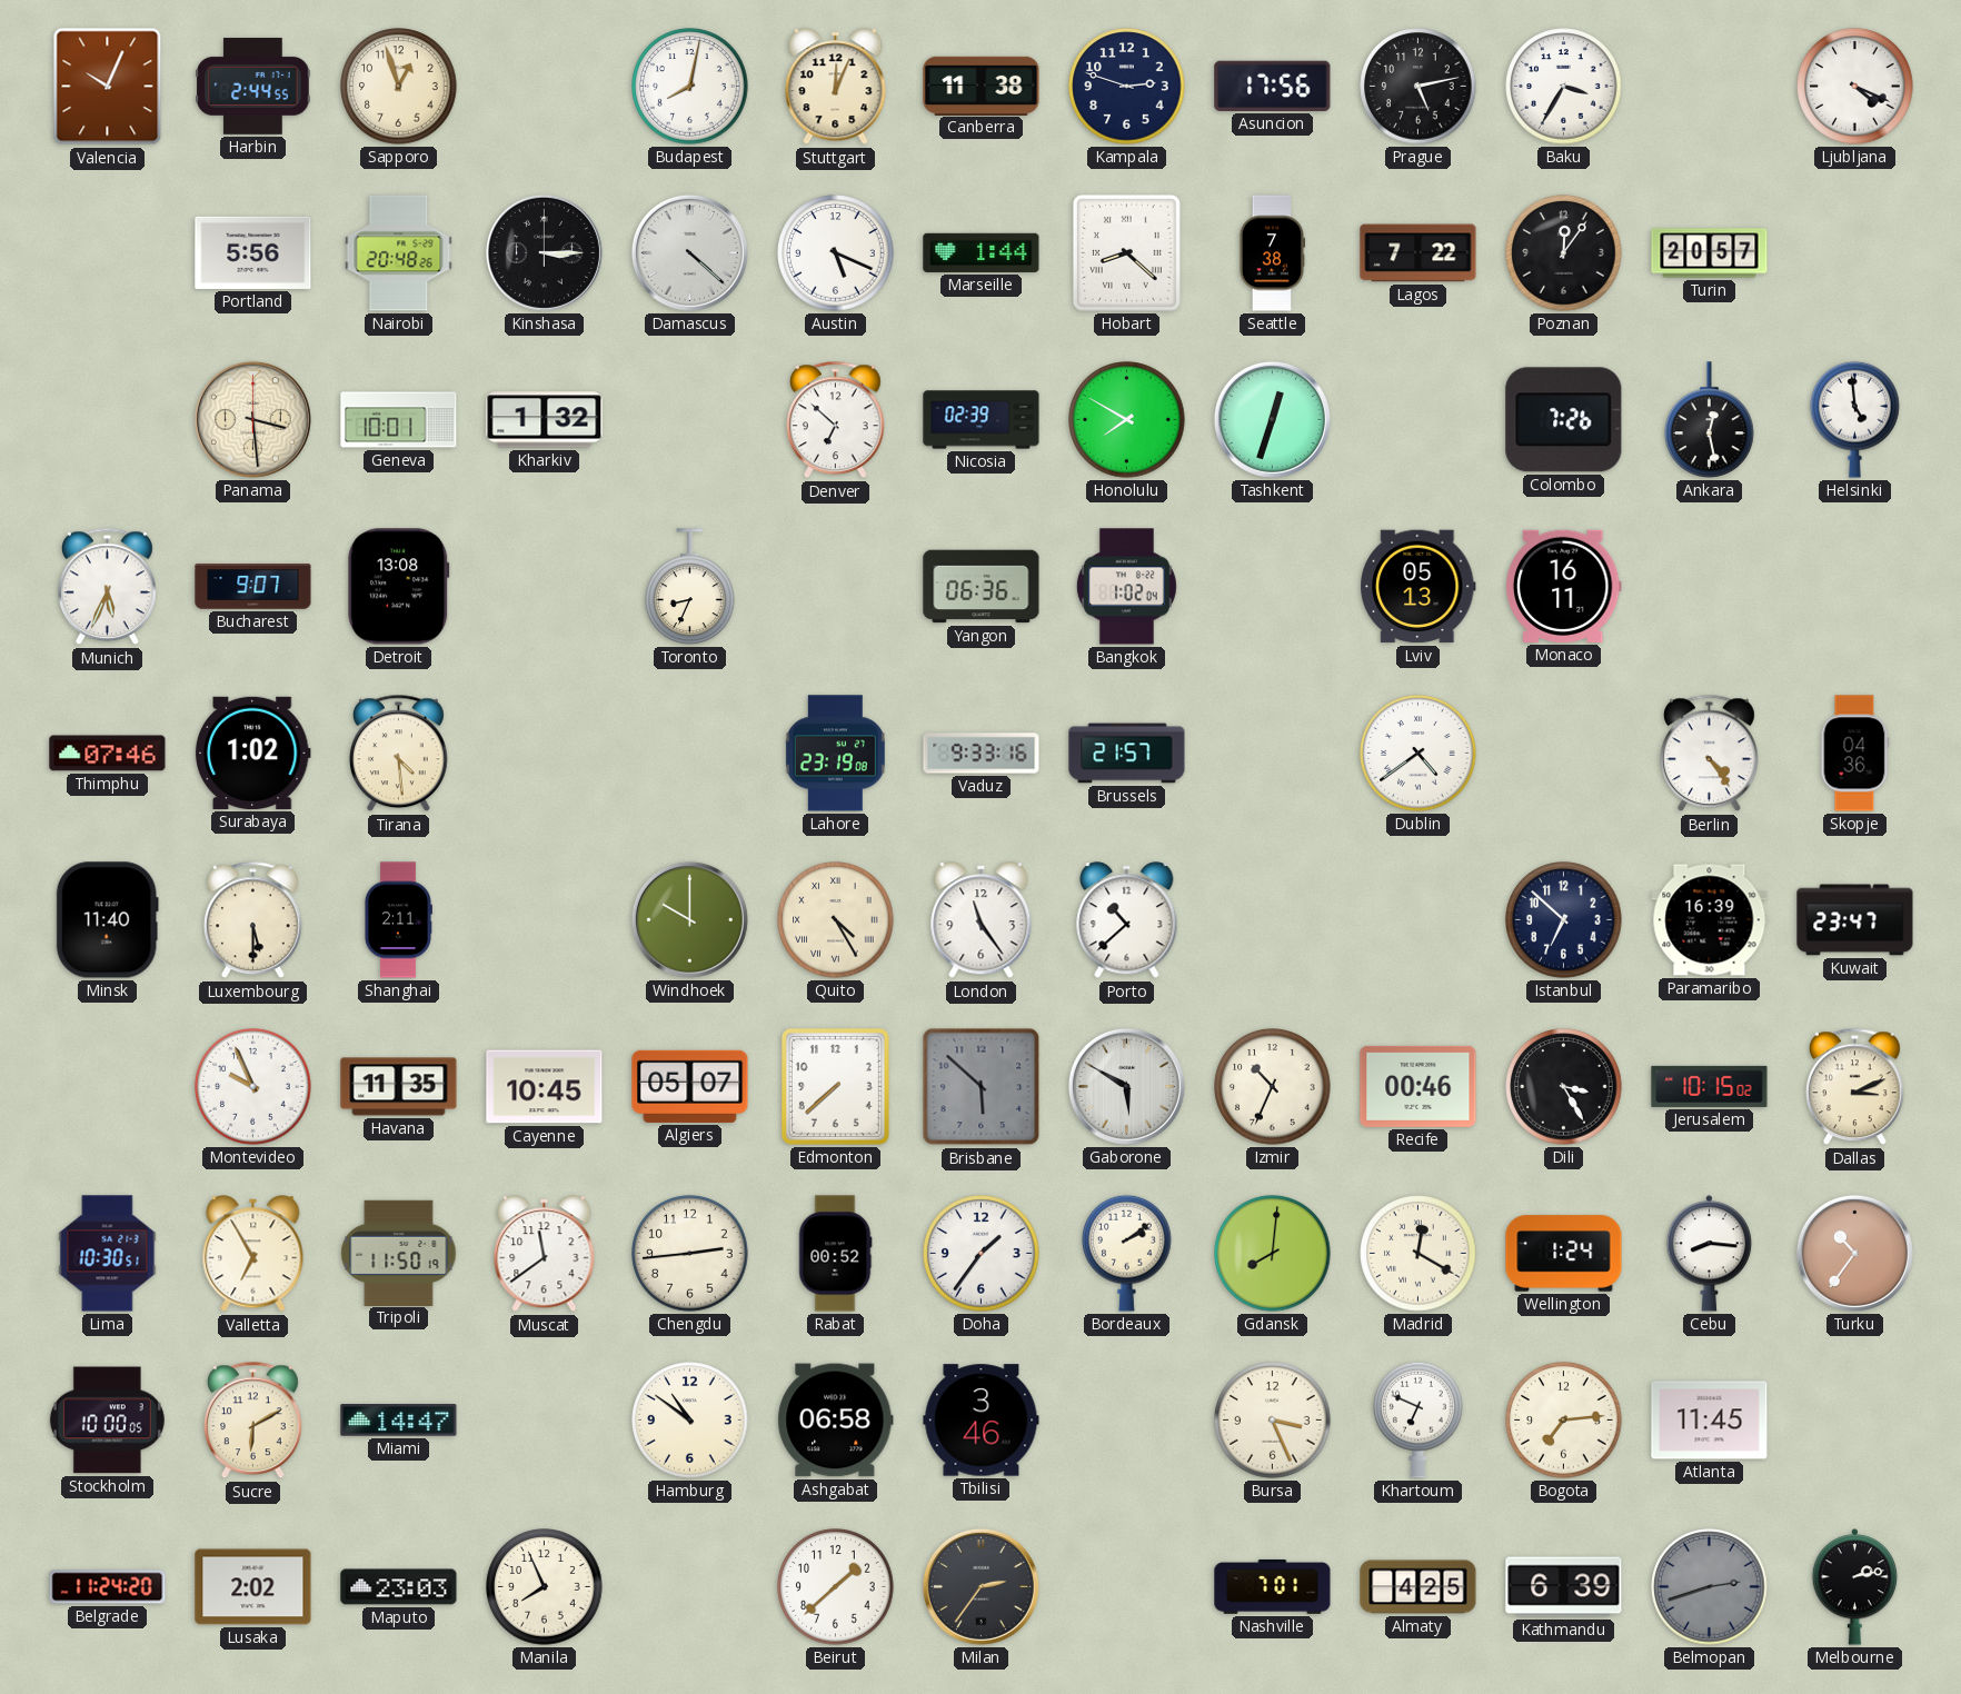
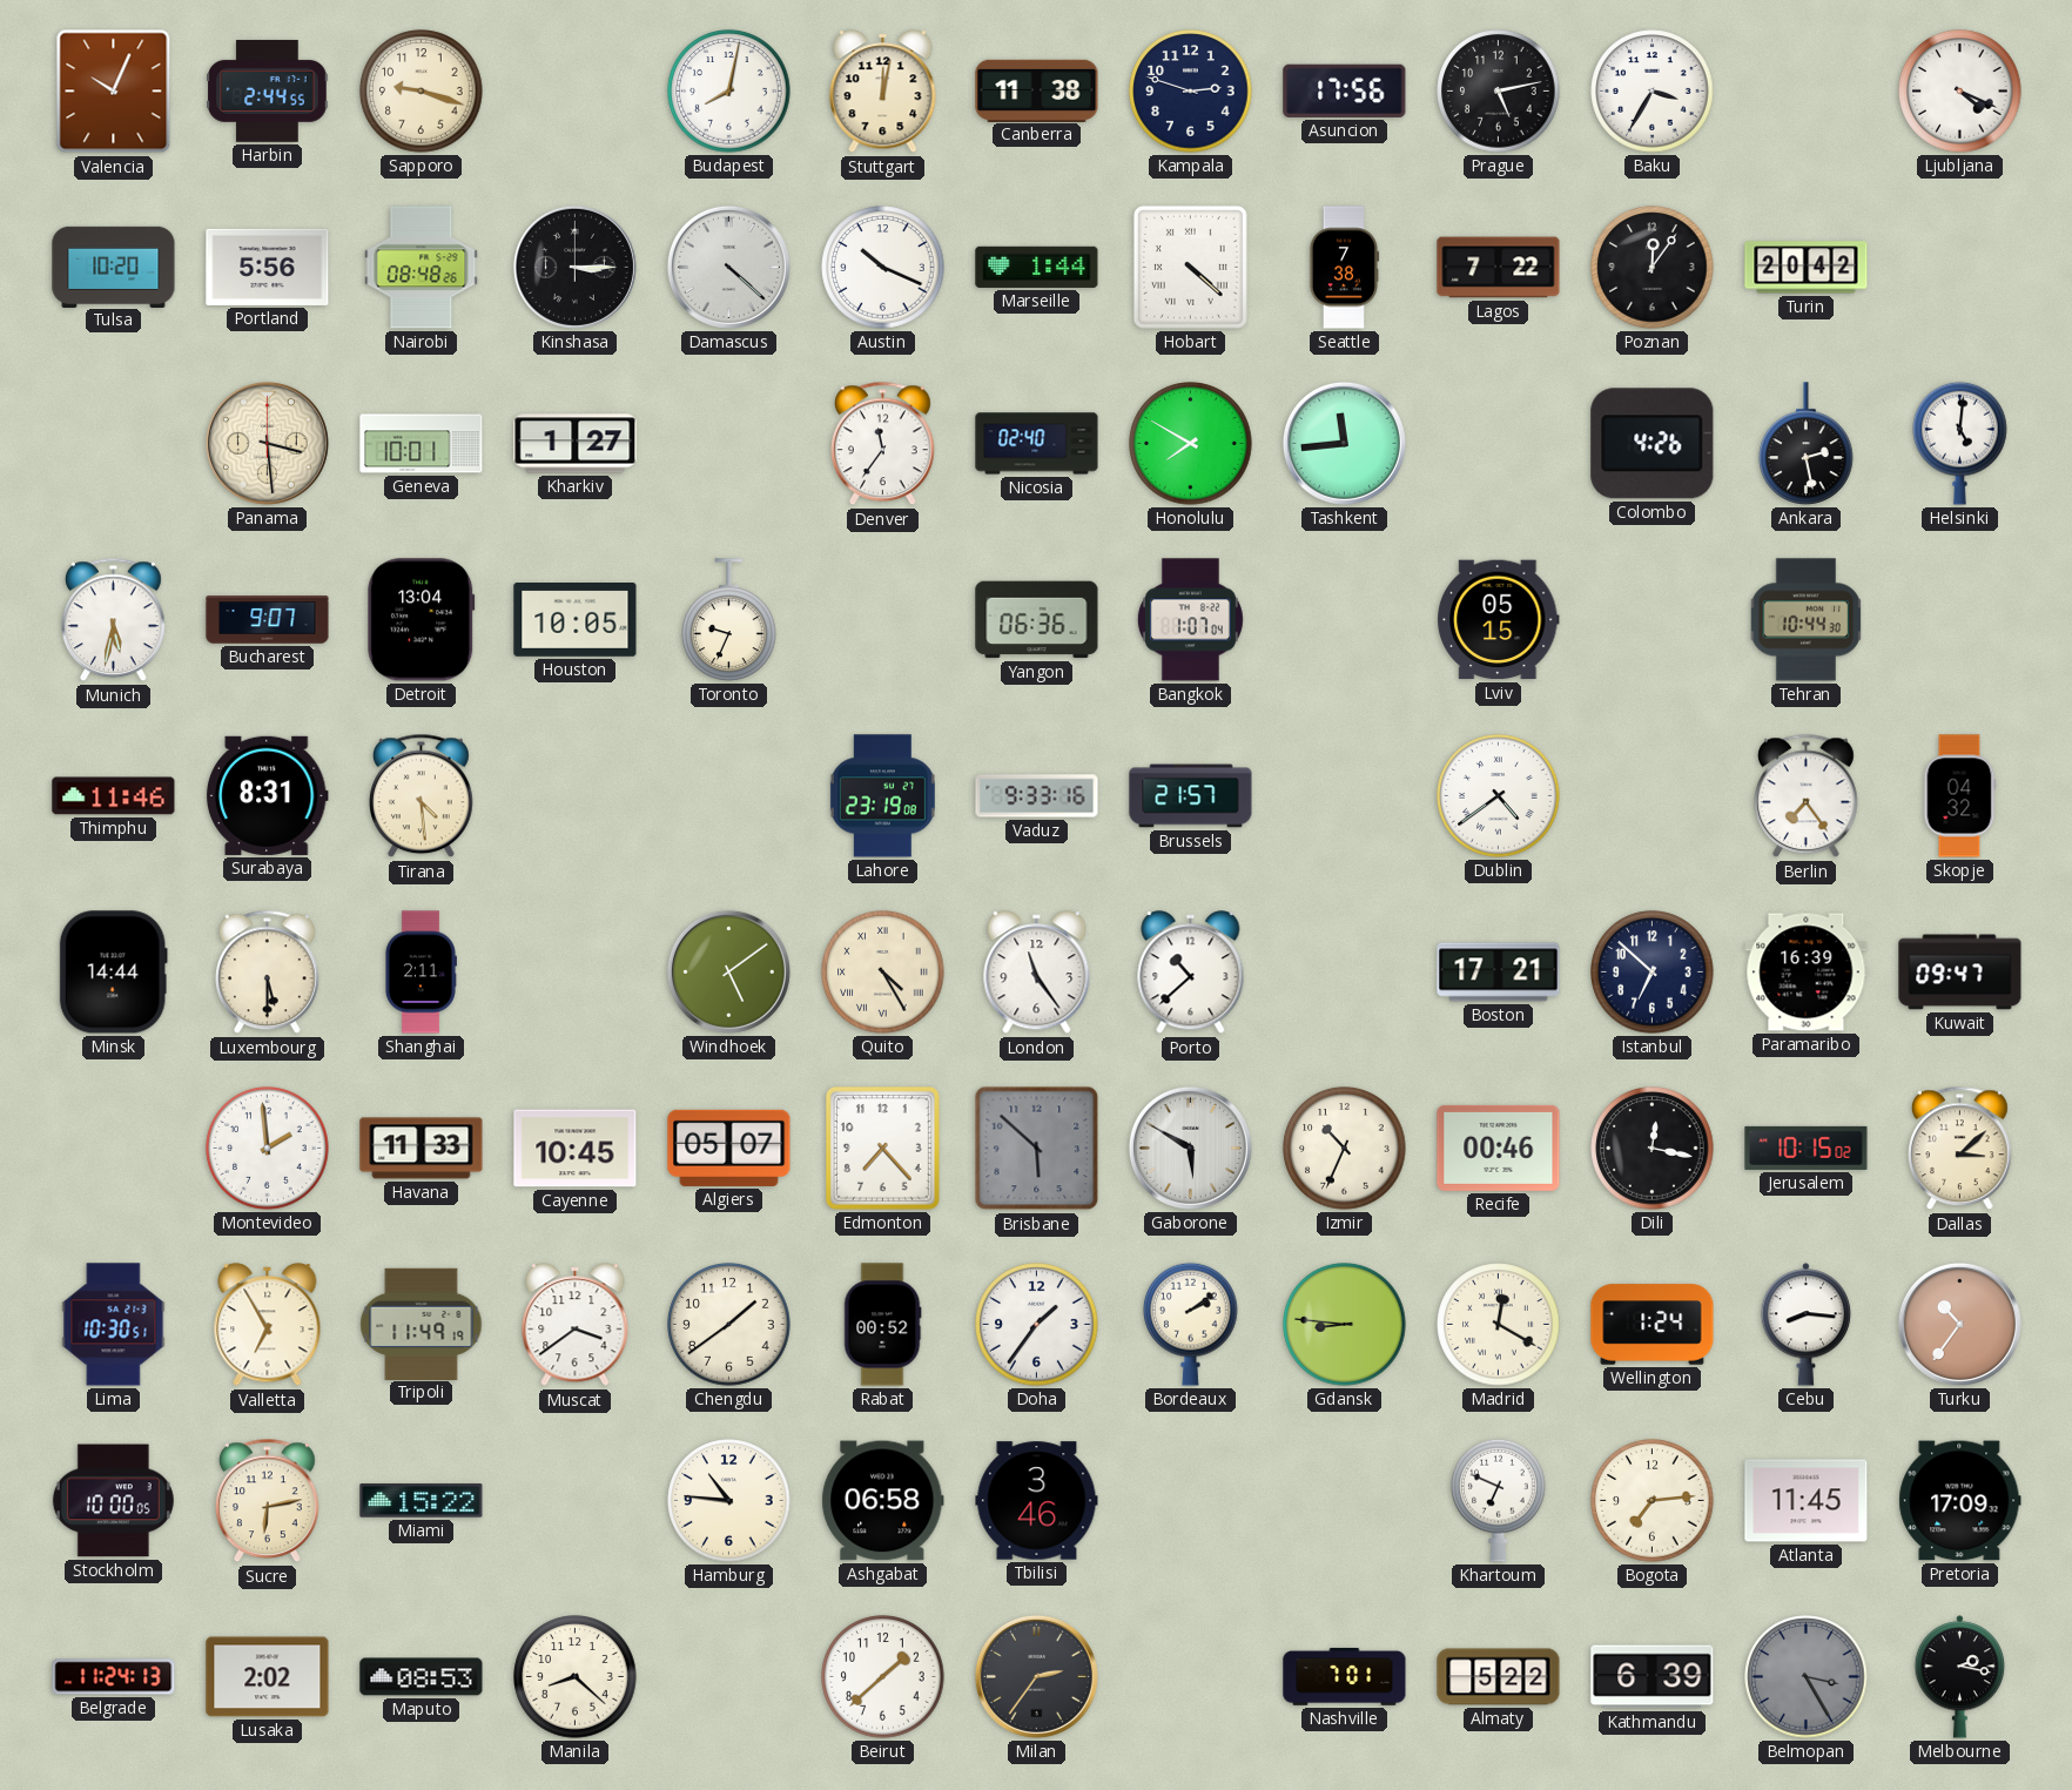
Sapporo: 12:57 -> 9:18
Stuttgart: 12:04 -> 12:02
Tulsa: none -> 10:20
Nairobi: 20:48 -> 08:48
Austin: 5:19 -> 10:19
Hobart: 8:22 -> 4:22
Turin: 20:57 -> 20:42
Kharkiv: 1:32 -> 1:27
Denver: 6:52 -> 11:36
Nicosia: 02:39 -> 02:40
Tashkent: 12:33 -> 11:44
Colombo: 7:26 -> 4:26
Ankara: 12:28 -> 2:28
Helsinki: 4:59 -> 5:01
Munich: 5:34 -> 5:32
Detroit: 13:08 -> 13:04
Houston: none -> 10:05
Toronto: 8:34 -> 9:34
Bangkok: 1:02 -> 1:07
Lviv: 05:13 -> 05:15
Monaco: 16:11 -> none
Tehran: none -> 10:44
Thimphu: 07:46 -> 11:46
Surabaya: 1:02 -> 8:31
Berlin: 4:24 -> 7:24
Skopje: 04:36 -> 04:32
Minsk: 11:40 -> 14:44
Windhoek: 10:00 -> 5:09
Boston: none -> 17:21
Kuwait: 23:47 -> 09:47
Montevideo: 9:56 -> 1:59
Havana: 11:35 -> 11:33
Edmonton: 7:38 -> 7:23
Dili: 3:25 -> 12:17
Dallas: 3:11 -> 3:08
Tripoli: 11:50 -> 11:49
Muscat: 11:39 -> 3:39
Chengdu: 2:44 -> 1:39
Gdansk: 8:01 -> 8:46
Sucre: 6:10 -> 6:13
Miami: 14:47 -> 15:22
Hamburg: 10:51 -> 10:46
Bursa: 3:26 -> none
Pretoria: none -> 17:09
Belgrade: 11:24:20 -> 11:24:13
Maputo: 23:03 -> 08:53
Manila: 7:56 -> 8:22
Almaty: 4:25 -> 5:22
Belmopan: 2:42 -> 3:25
Melbourne: 2:13 -> 2:17
